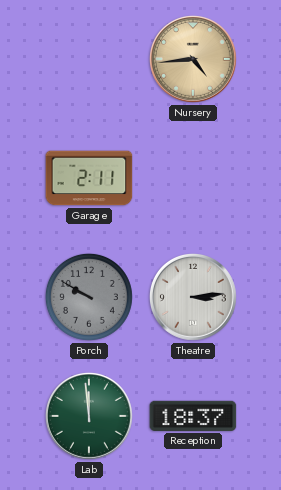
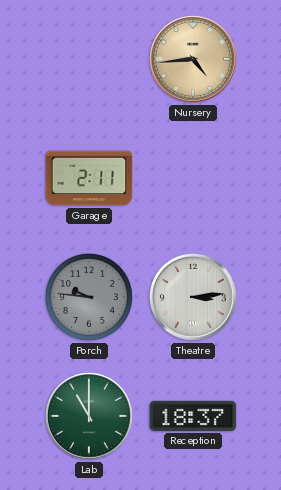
Porch: 9:50 -> 9:46
Lab: 11:59 -> 11:00
